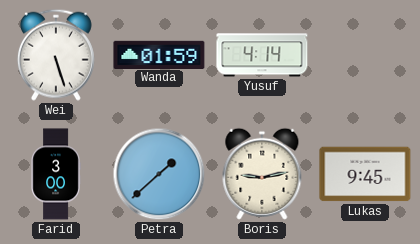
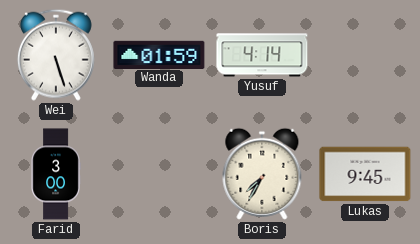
Petra: 1:38 -> none
Boris: 9:13 -> 7:35
